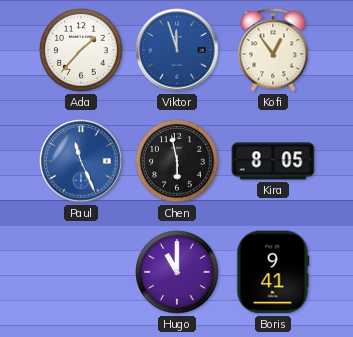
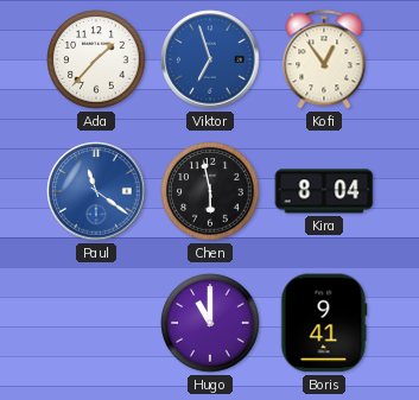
Viktor: 11:57 -> 6:57
Paul: 11:26 -> 11:21
Kira: 8:05 -> 8:04
